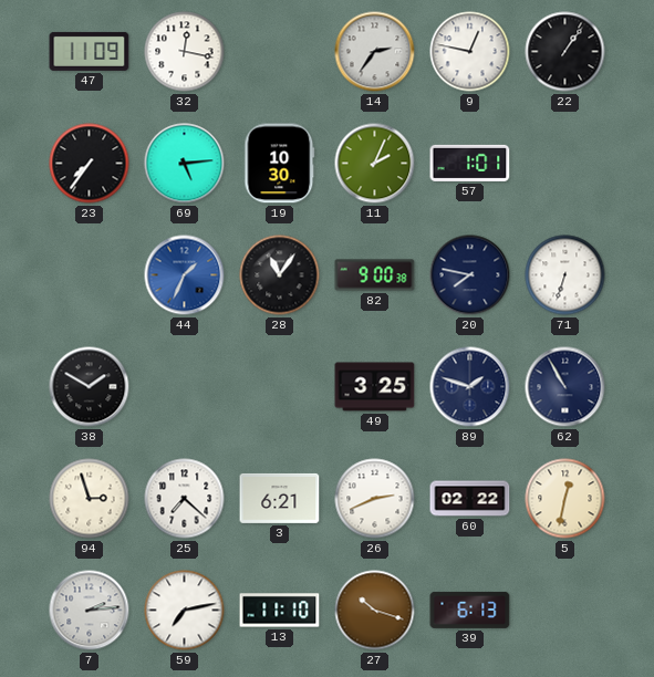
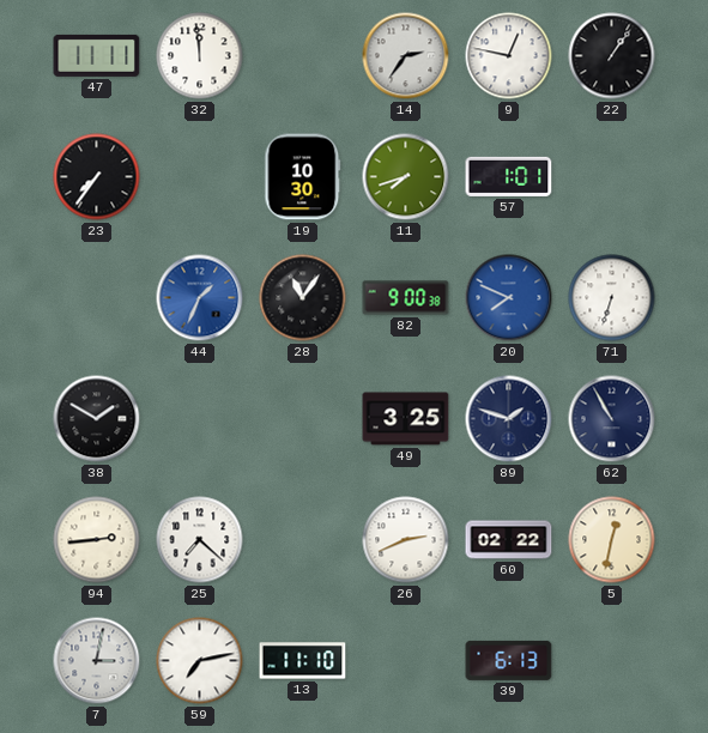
47: 11:09 -> 11:11
32: 12:17 -> 11:59
69: 5:14 -> none
11: 2:04 -> 7:42
20: 7:47 -> 7:49
20 dial: navy -> blue
94: 2:57 -> 2:44
3: 6:21 -> none
7: 2:14 -> 3:02
27: 10:18 -> none
